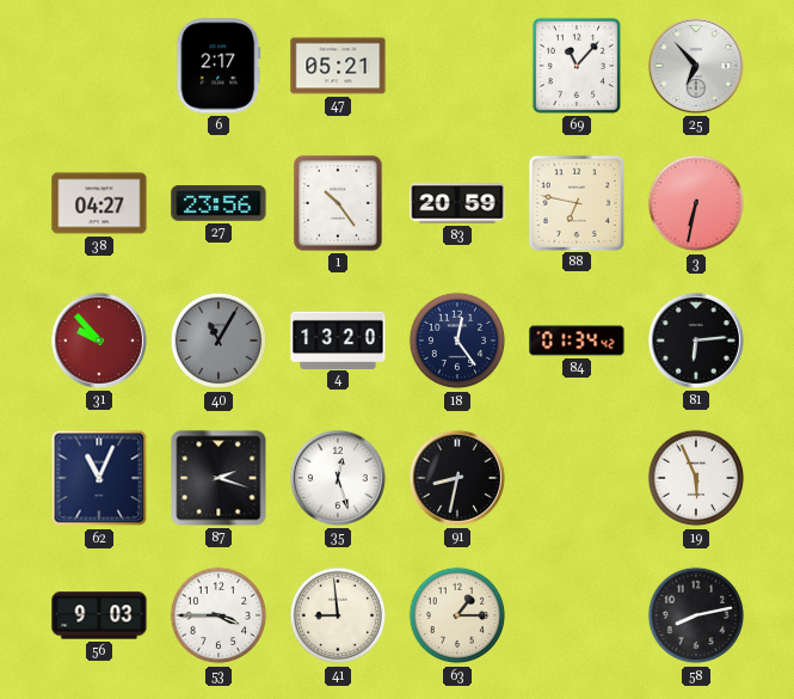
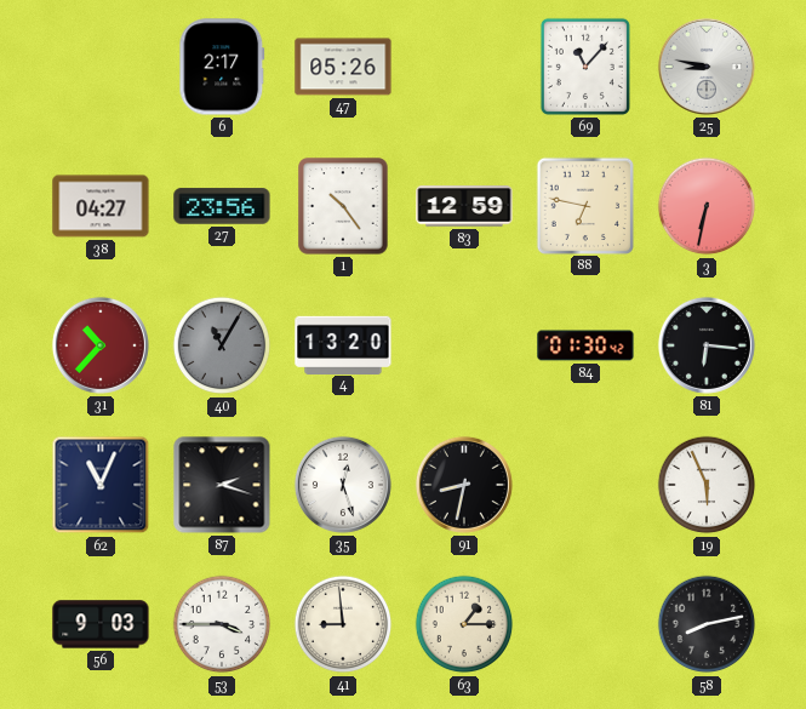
47: 05:21 -> 05:26
25: 6:53 -> 8:47
83: 20:59 -> 12:59
31: 9:53 -> 10:37
18: 12:24 -> none
84: 01:34 -> 01:30
81: 6:14 -> 6:16
